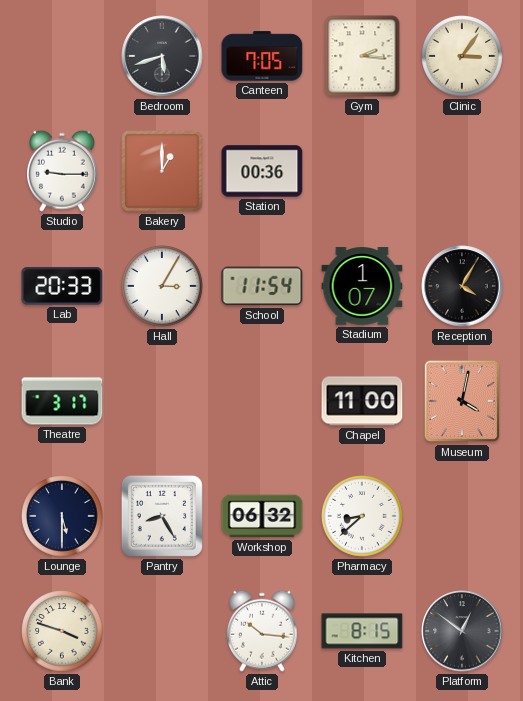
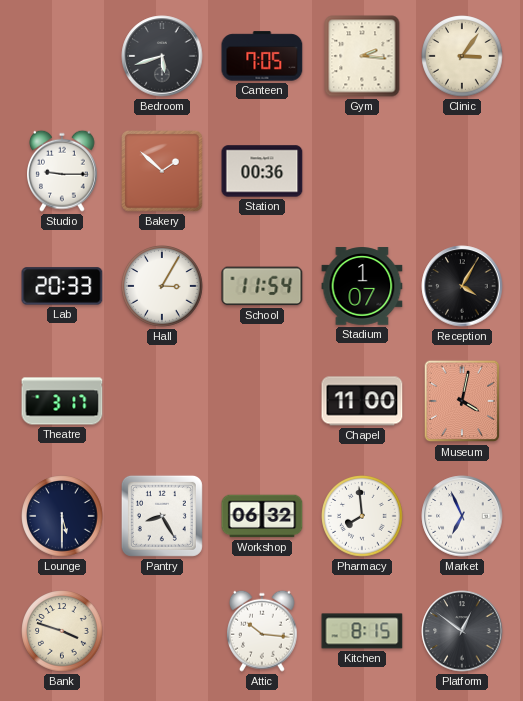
Bakery: 1:00 -> 1:52
Pharmacy: 8:38 -> 7:59
Market: none -> 6:56
